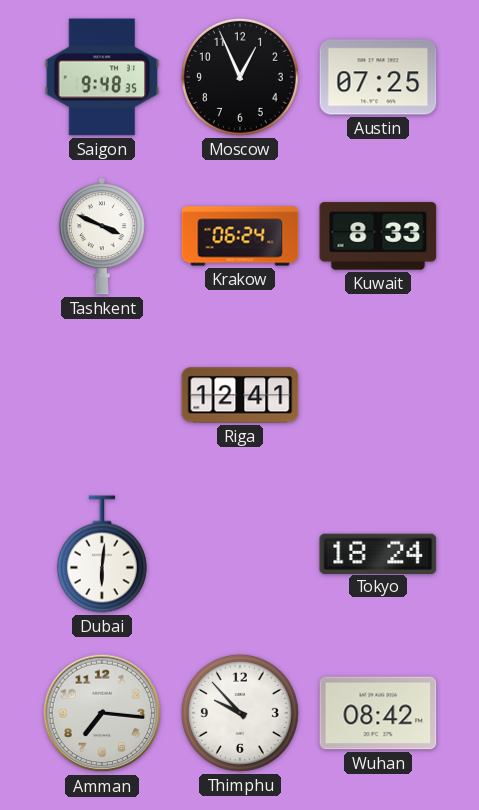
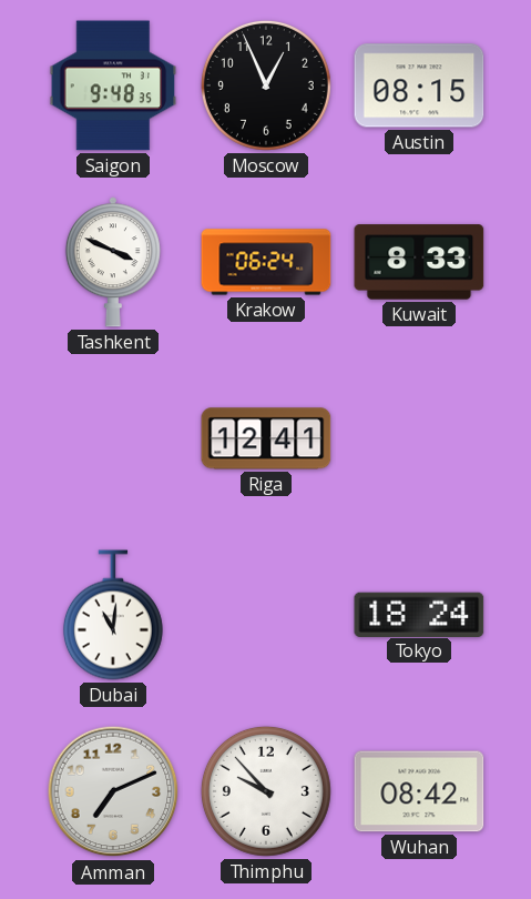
Austin: 07:25 -> 08:15
Dubai: 6:01 -> 11:01
Amman: 7:16 -> 7:11
